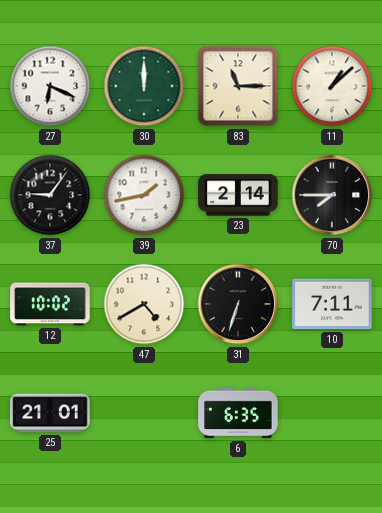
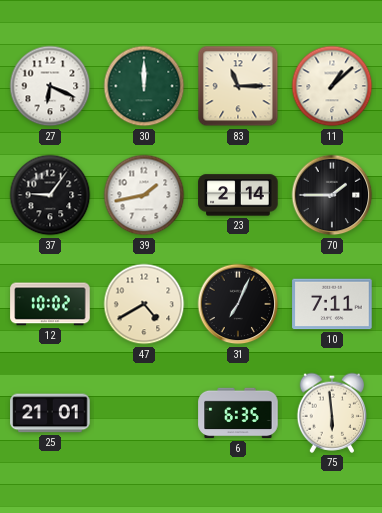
70: 7:45 -> 1:45
31: 6:33 -> 7:04
75: none -> 5:59
